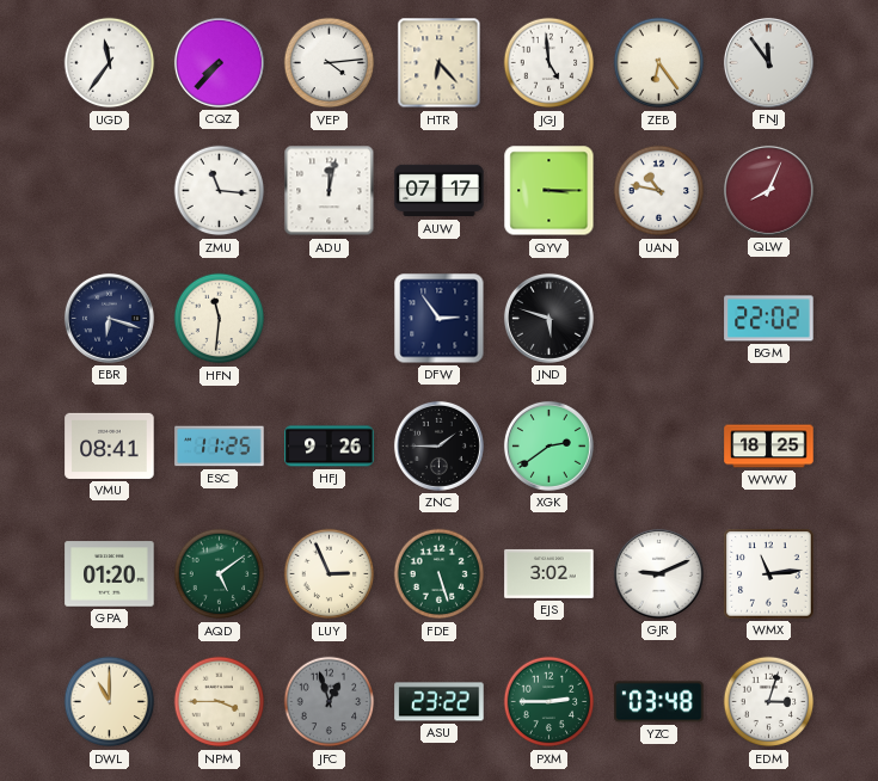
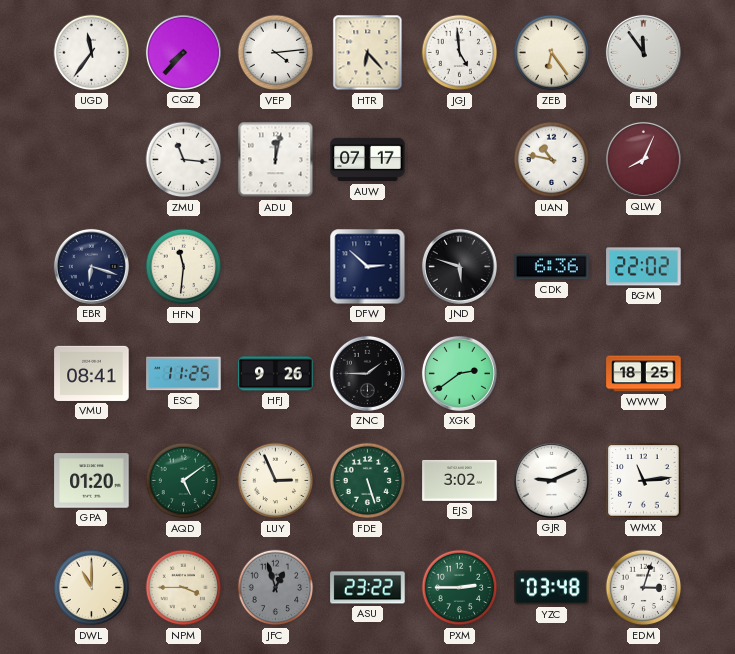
QYV: 3:15 -> none
DFW: 2:54 -> 2:52
CDK: none -> 6:36
